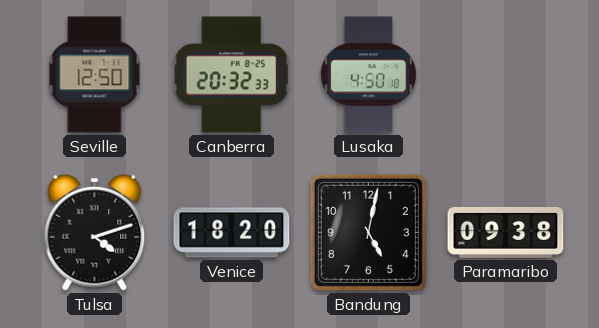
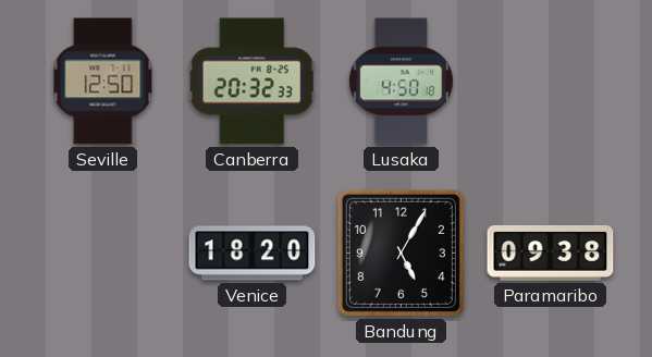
Tulsa: 4:12 -> none
Bandung: 5:02 -> 5:05
